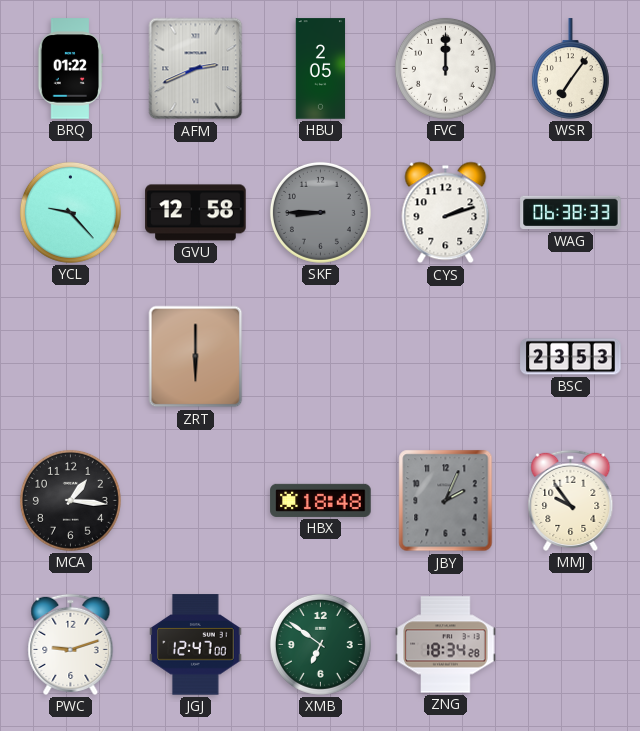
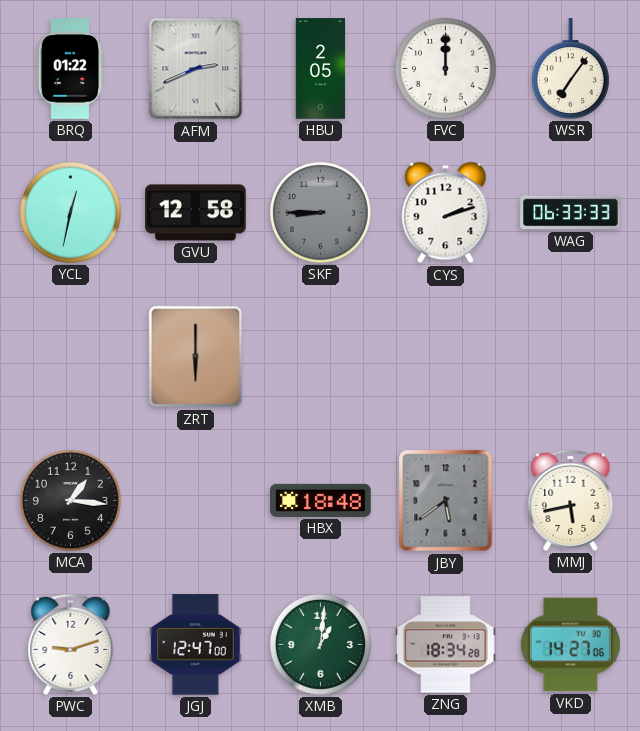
YCL: 9:23 -> 12:32
WAG: 06:38 -> 06:33
BSC: 23:53 -> none
JBY: 2:04 -> 5:39
MMJ: 9:54 -> 5:43
XMB: 6:51 -> 1:01
VKD: none -> 14:27
